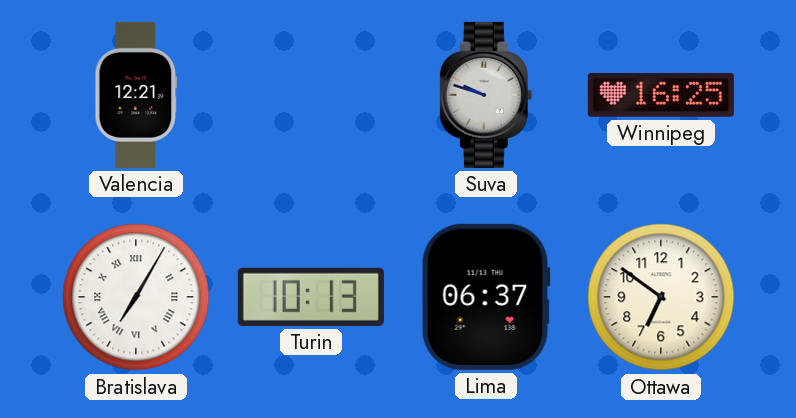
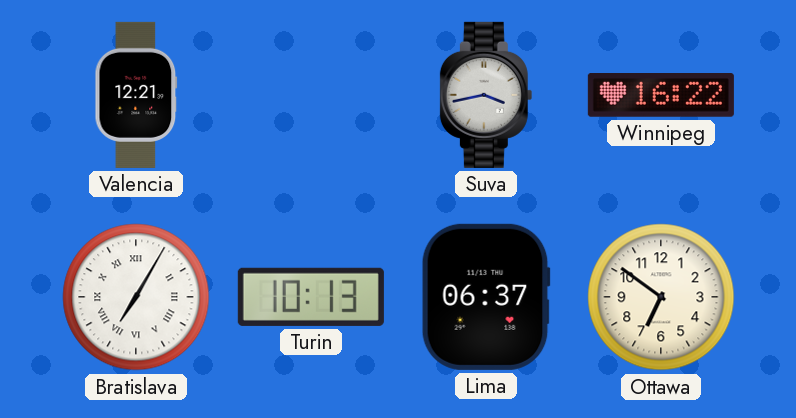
Suva: 9:48 -> 3:43
Winnipeg: 16:25 -> 16:22
